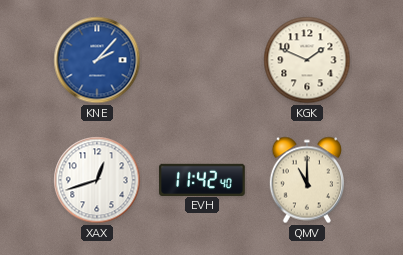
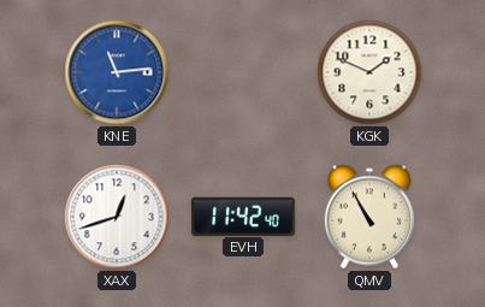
KNE: 2:07 -> 11:14
QMV: 11:00 -> 10:55
